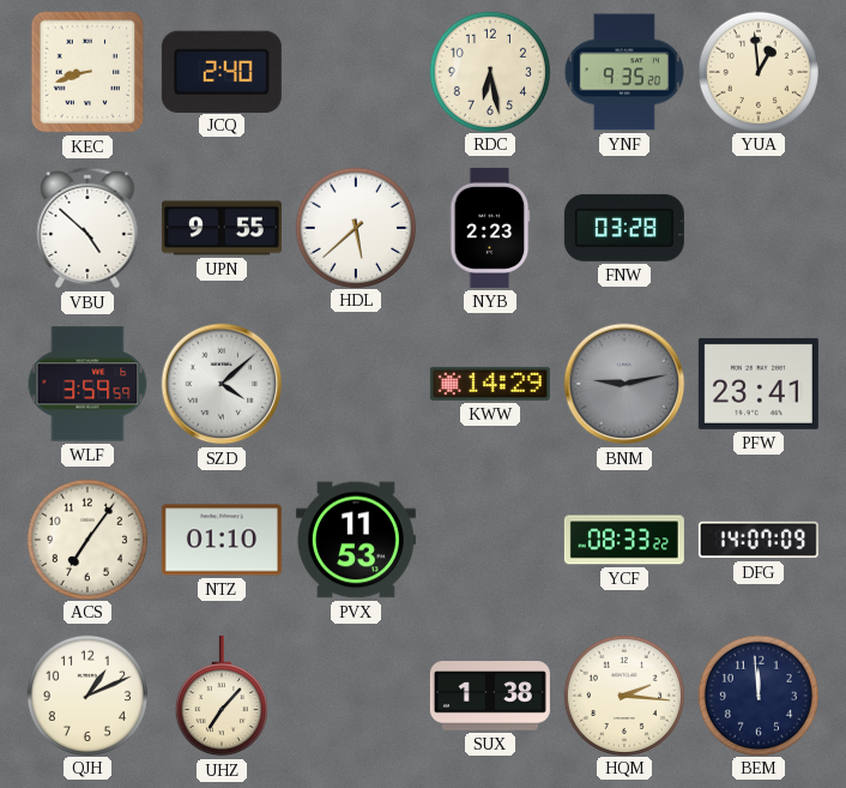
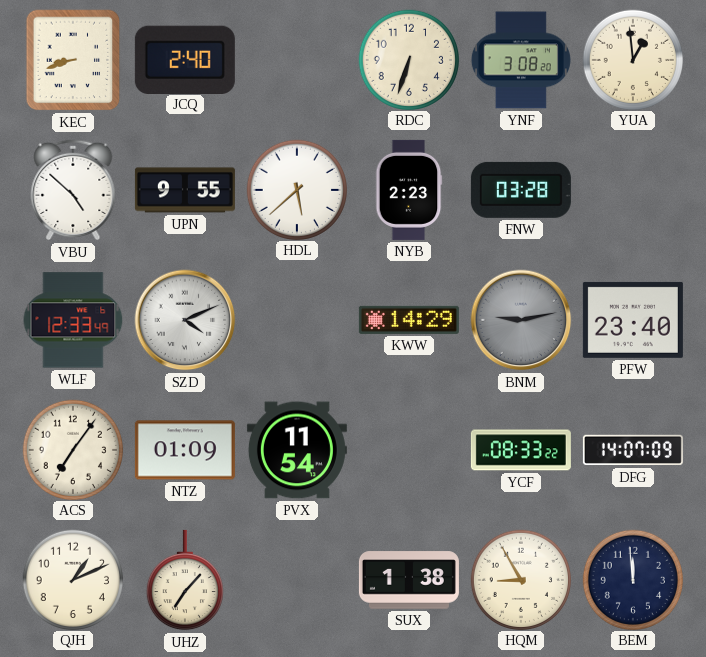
RDC: 6:28 -> 6:33
YNF: 9:35 -> 3:08
WLF: 3:59 -> 12:33
SZD: 4:08 -> 4:11
PFW: 23:41 -> 23:40
NTZ: 01:10 -> 01:09
PVX: 11:53 -> 11:54
HQM: 2:16 -> 8:55
